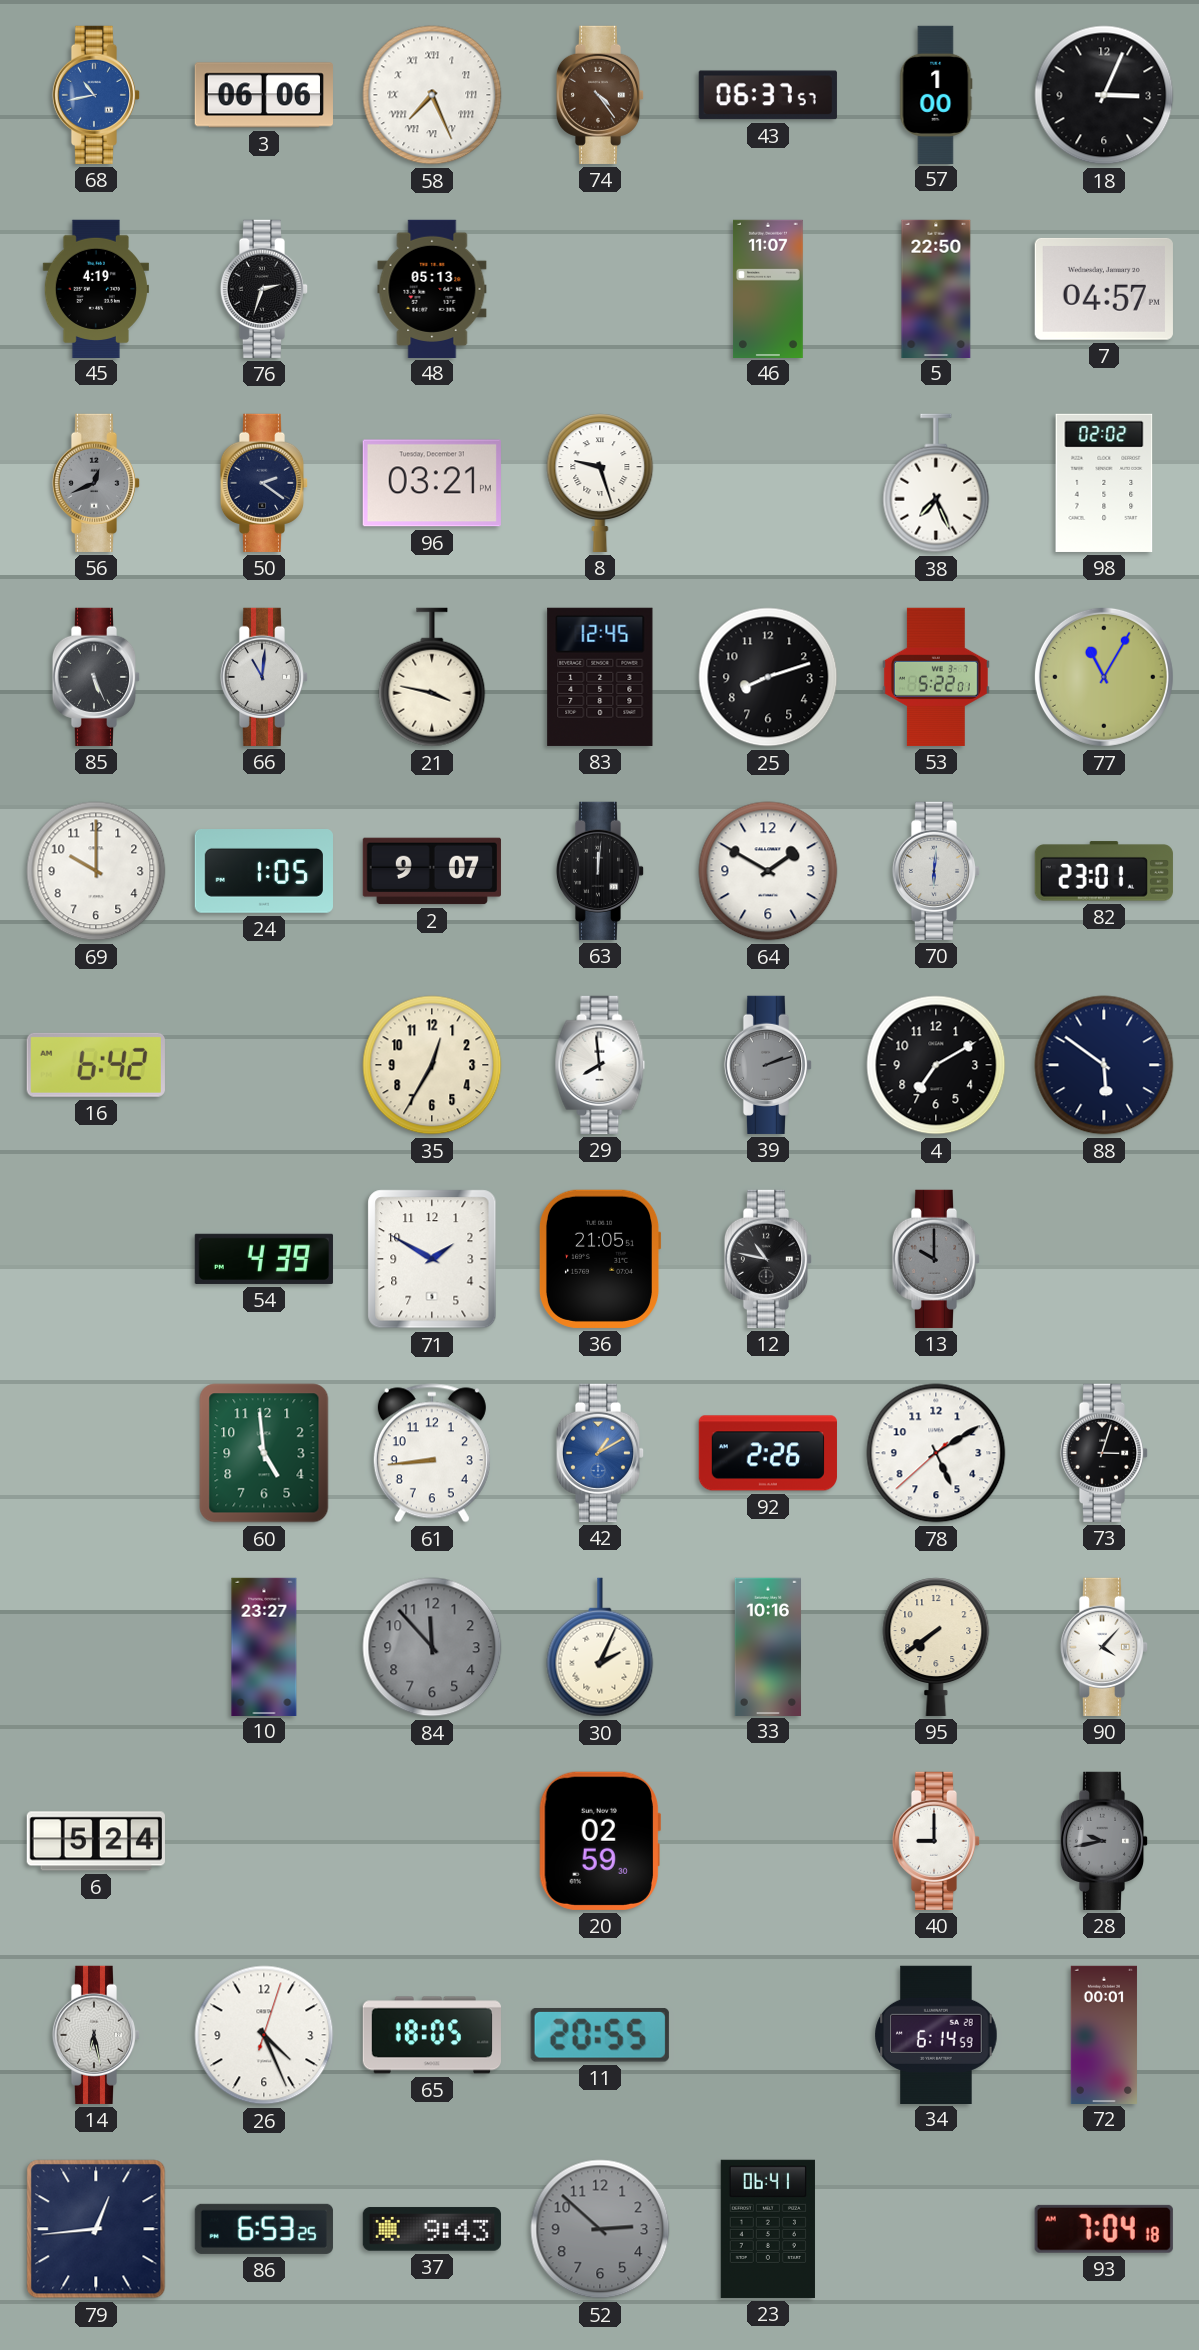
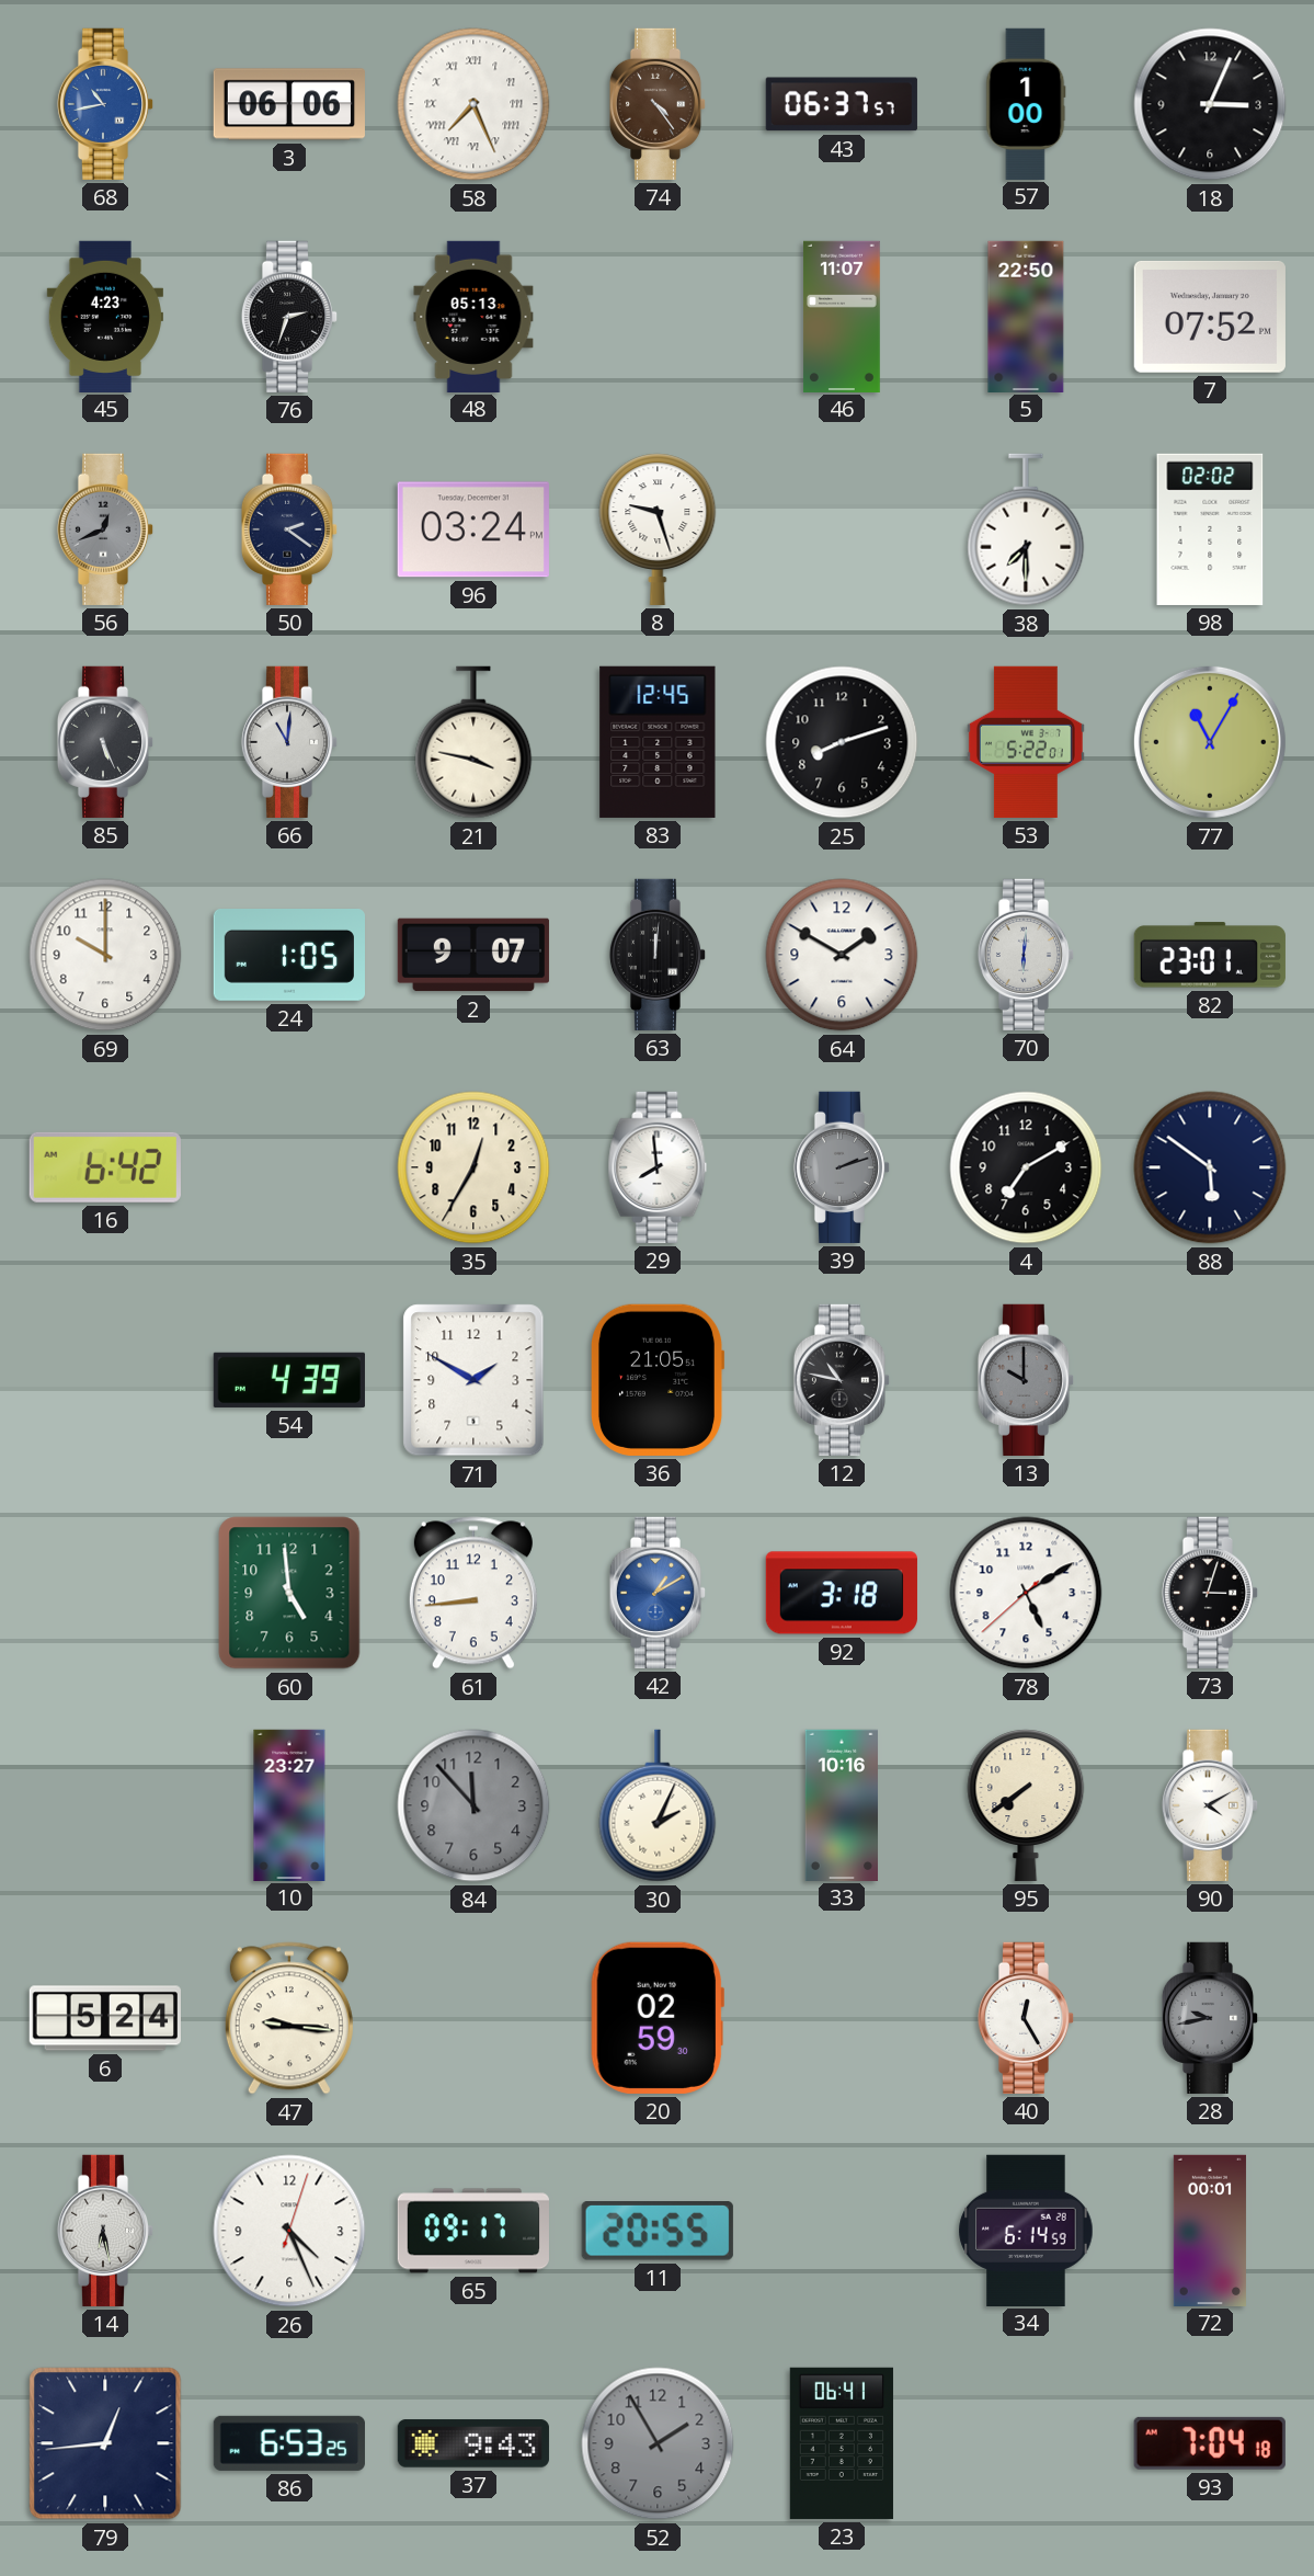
45: 4:19 -> 4:23
7: 04:57 -> 07:52
96: 03:21 -> 03:24
38: 7:26 -> 7:30
92: 2:26 -> 3:18
90: 4:07 -> 4:10
47: none -> 9:16
40: 9:00 -> 12:25
65: 18:05 -> 09:17
52: 2:52 -> 1:55
